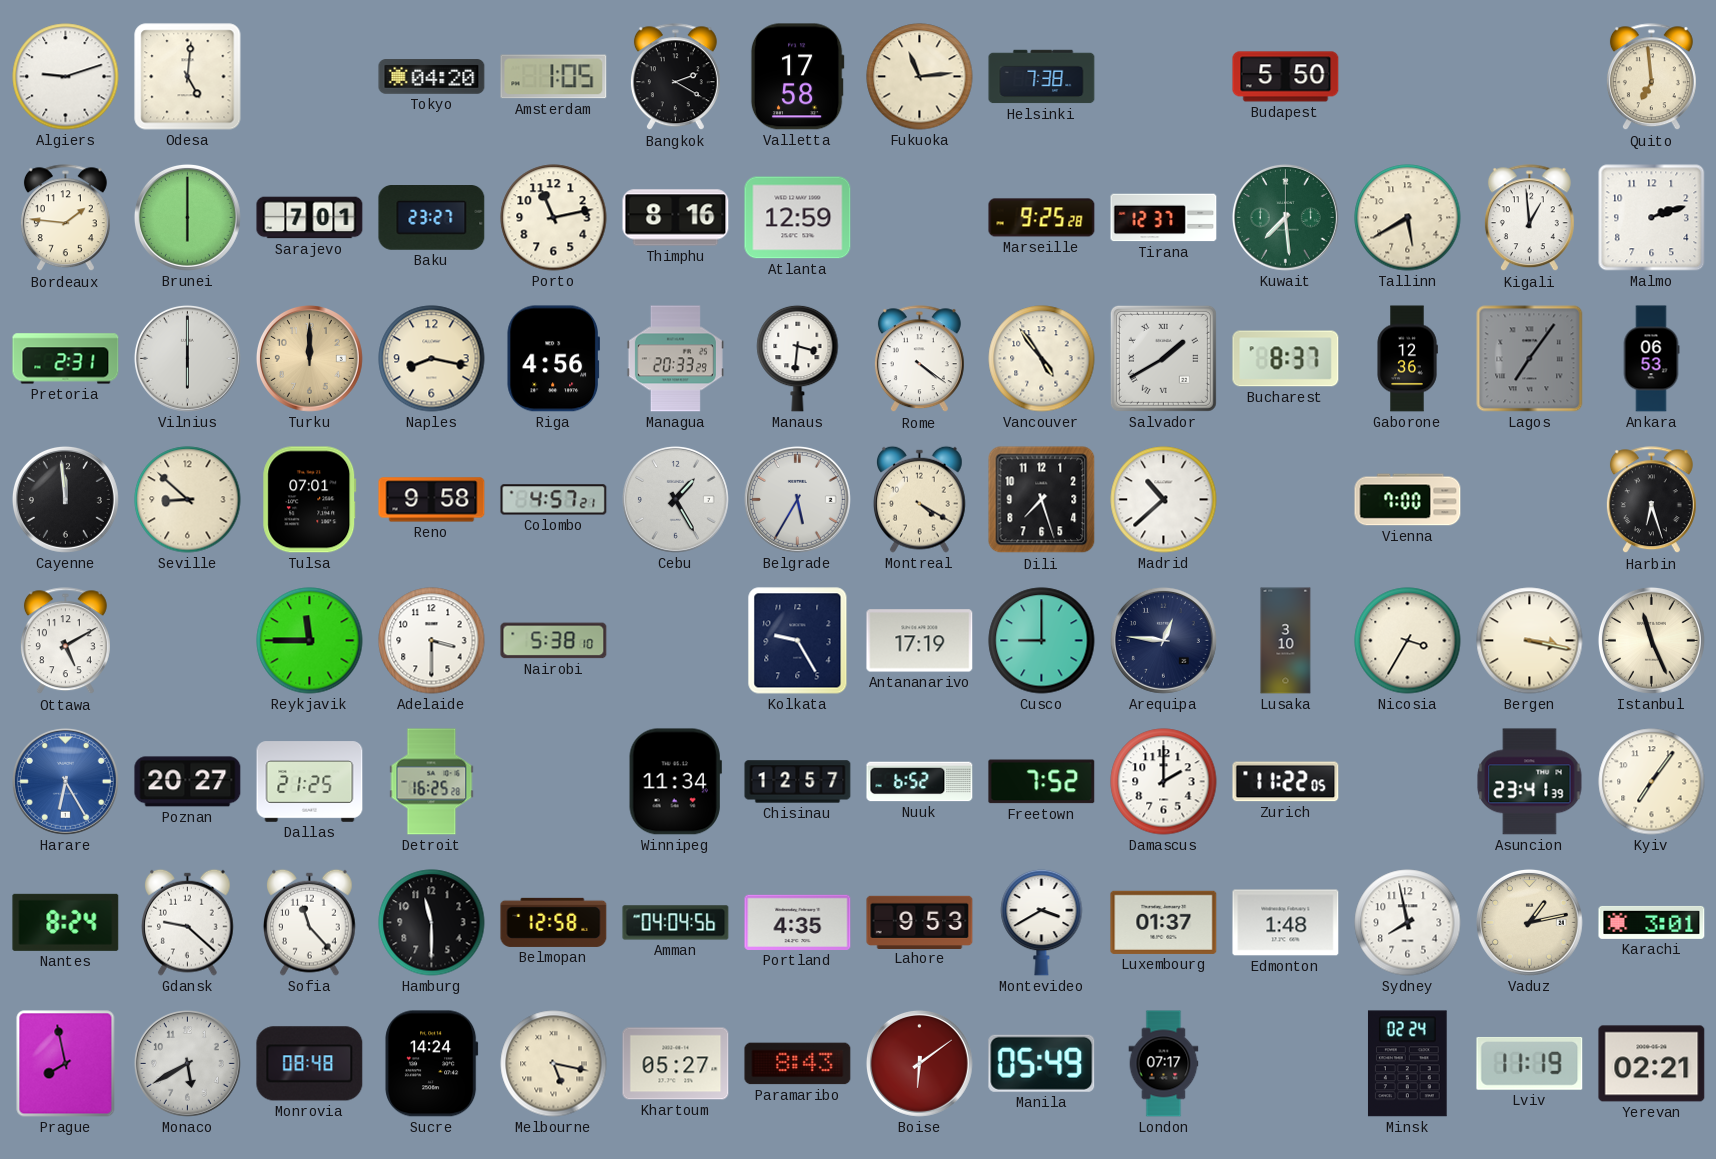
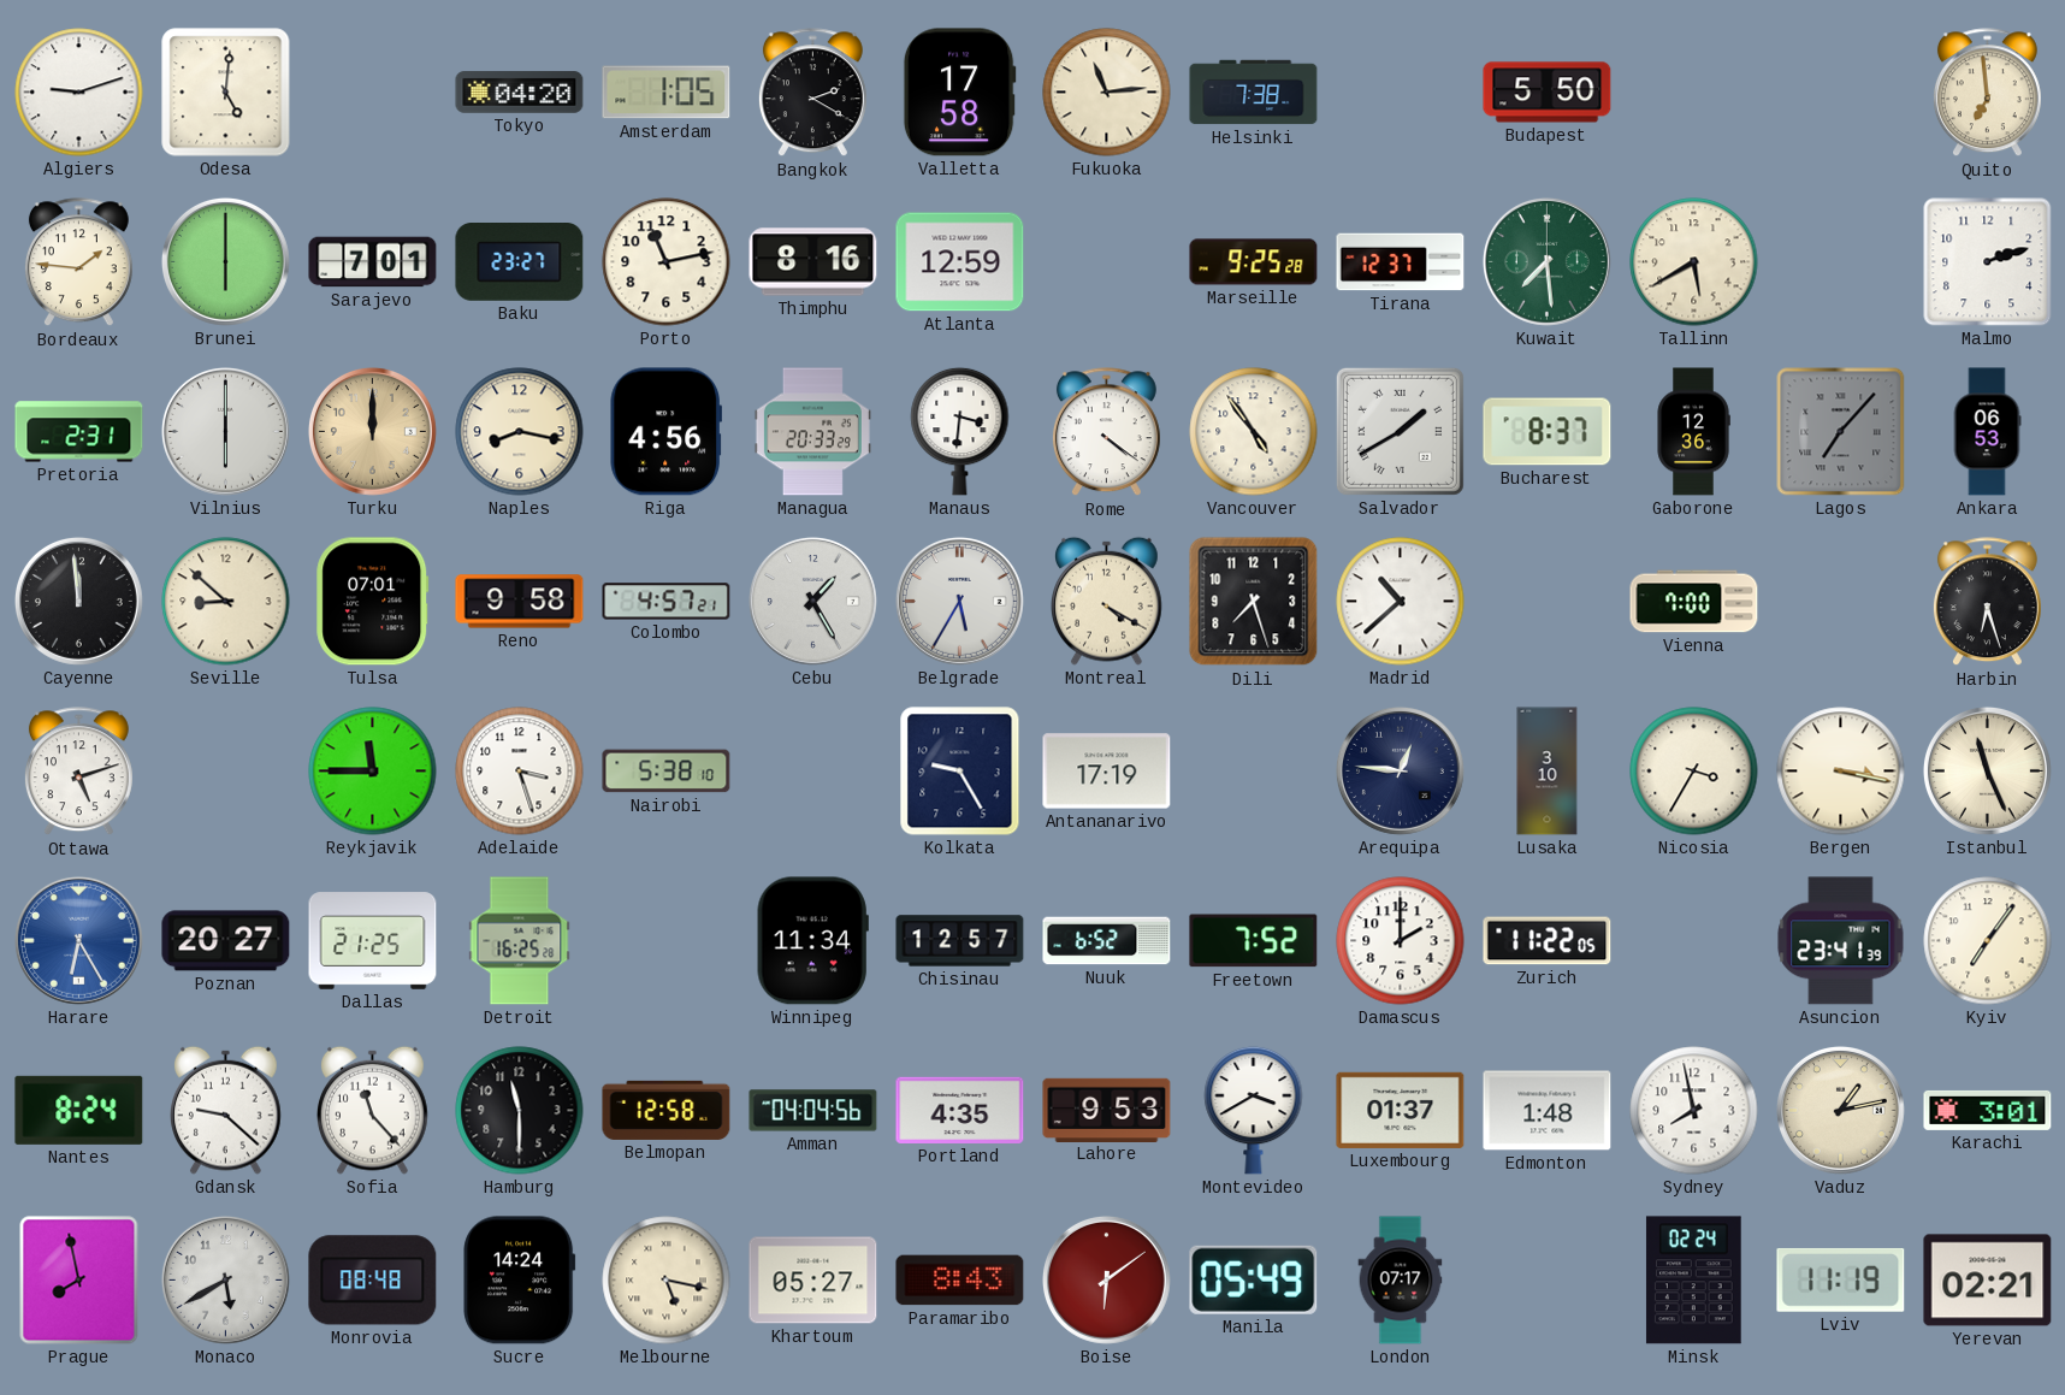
Kigali: 12:59 -> none
Lagos: 7:06 -> 7:07
Ottawa: 5:10 -> 5:12
Adelaide: 3:30 -> 3:27
Cusco: 9:00 -> none
